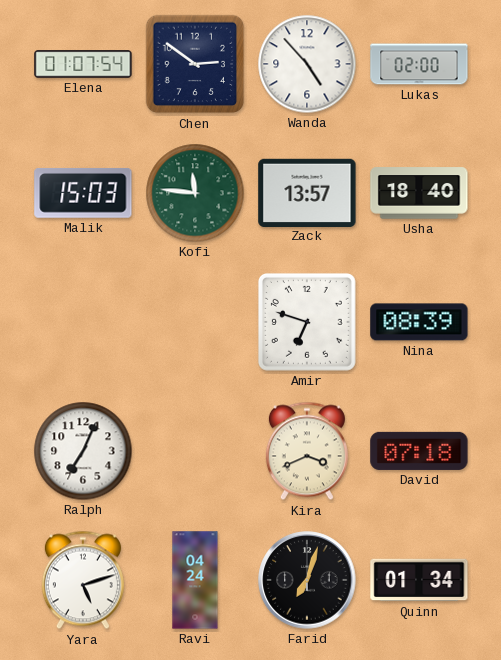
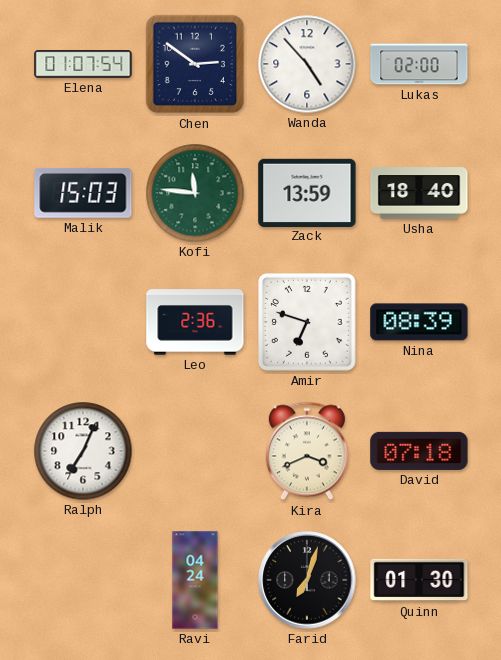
Zack: 13:57 -> 13:59
Leo: none -> 2:36
Yara: 5:12 -> none
Quinn: 01:34 -> 01:30
